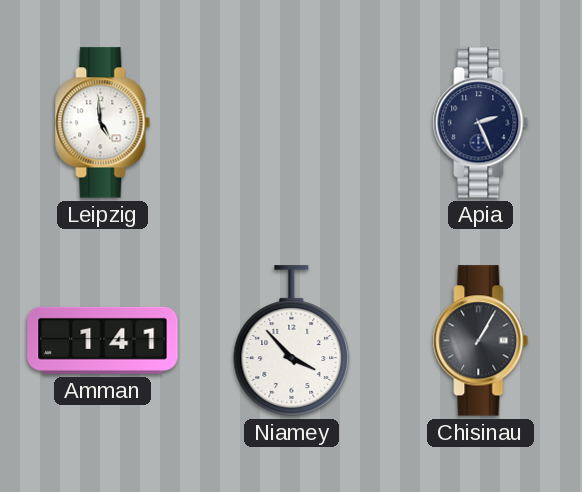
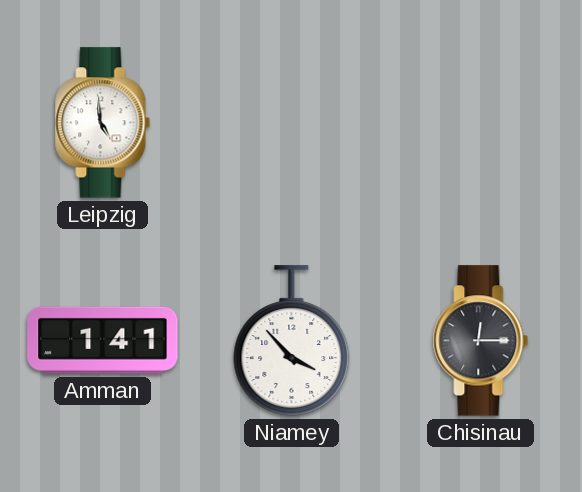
Apia: 2:26 -> none
Chisinau: 1:05 -> 12:15
